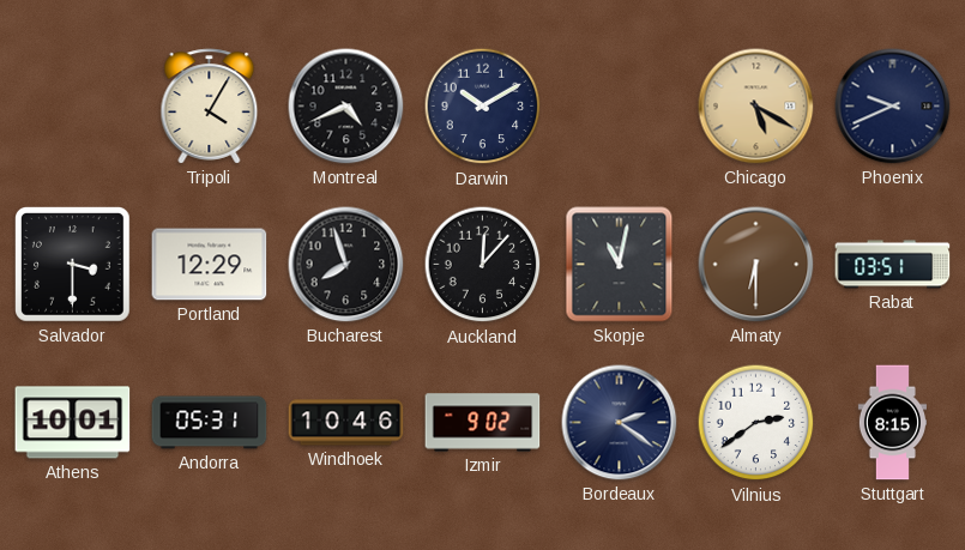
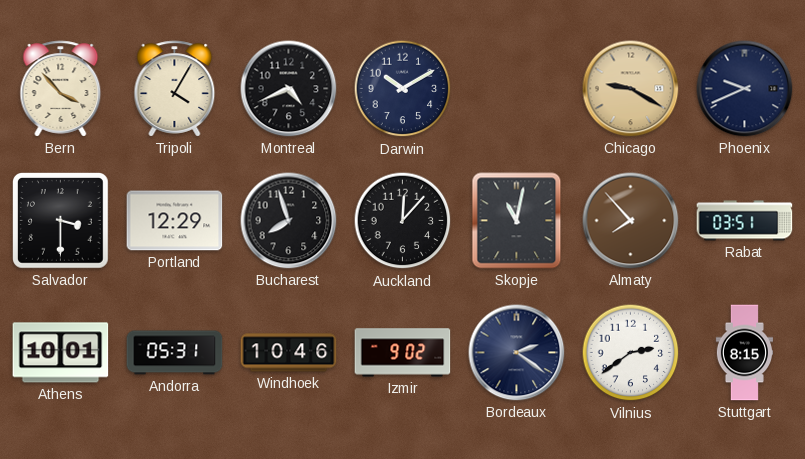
Bern: none -> 3:53
Chicago: 5:20 -> 9:20
Almaty: 6:30 -> 7:53
